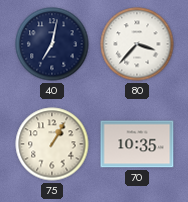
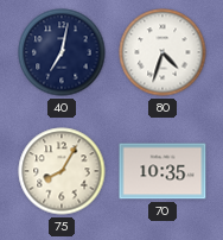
80: 3:37 -> 4:33
75: 1:05 -> 8:05
